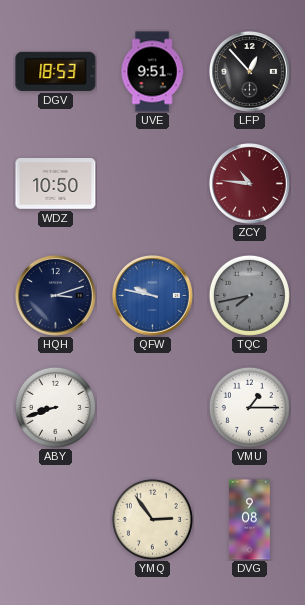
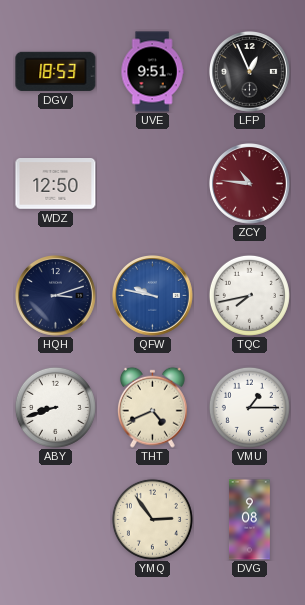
LFP: 12:53 -> 12:56
WDZ: 10:50 -> 12:50
TQC dial: grey -> white
THT: none -> 4:41
